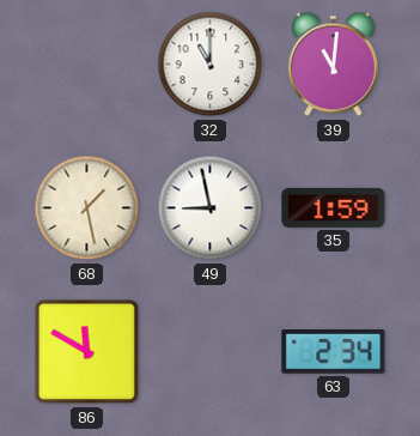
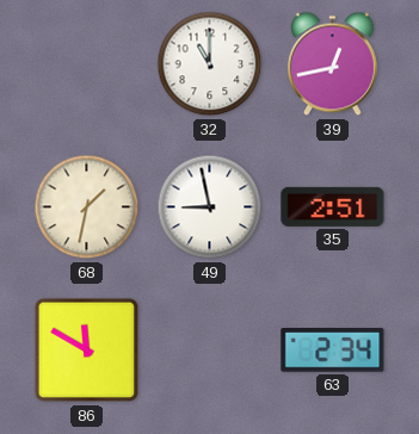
39: 11:01 -> 12:43
68: 1:28 -> 1:32
35: 1:59 -> 2:51
